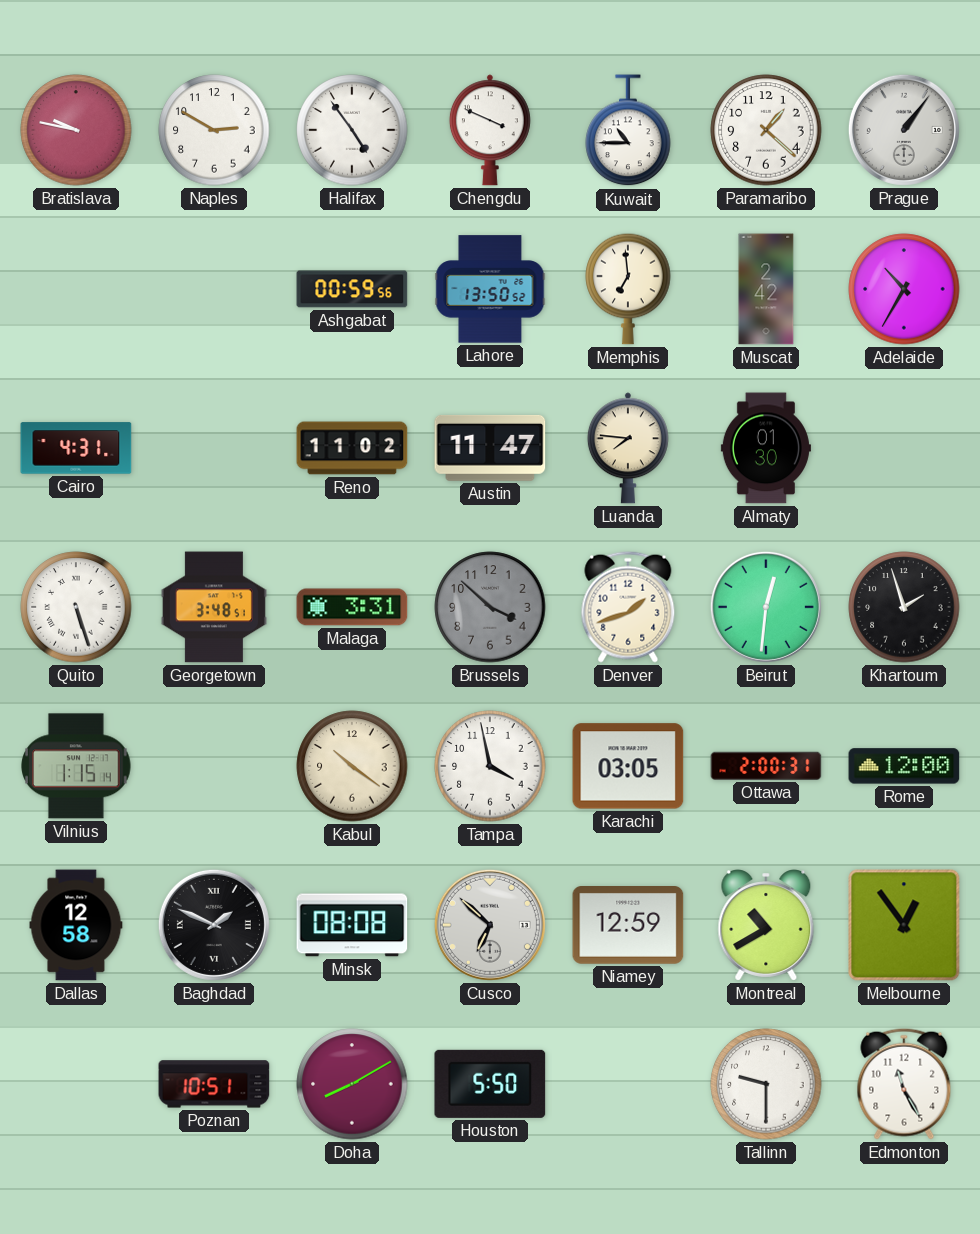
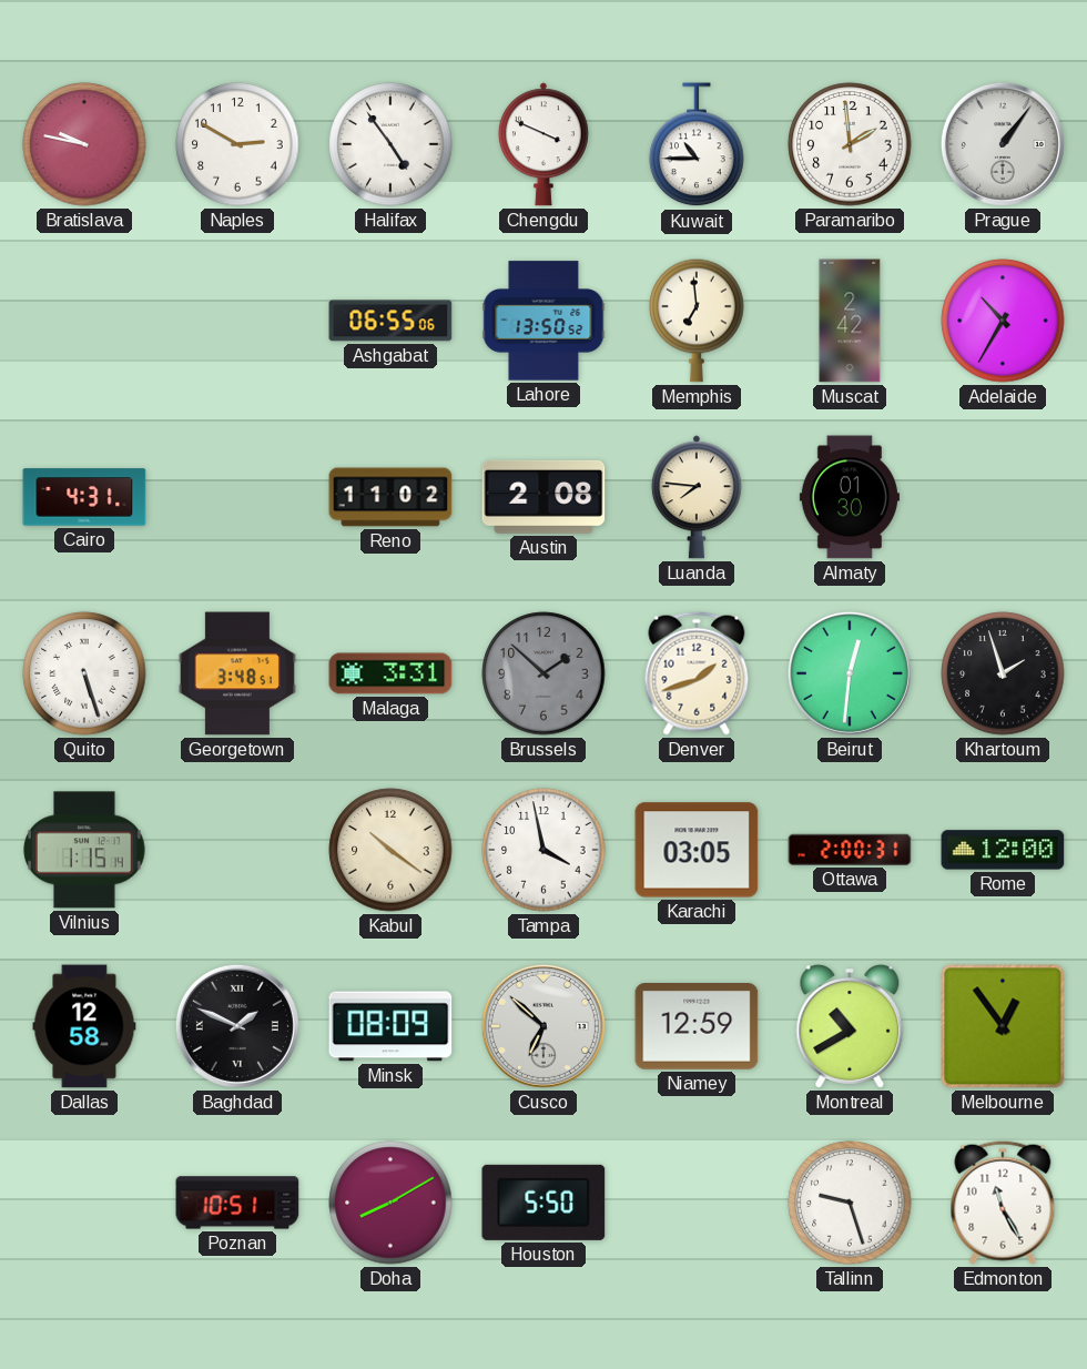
Paramaribo: 1:22 -> 1:59
Ashgabat: 00:59 -> 06:55
Austin: 11:47 -> 2:08
Brussels: 3:52 -> 1:52
Minsk: 08:08 -> 08:09
Tallinn: 9:30 -> 9:27
